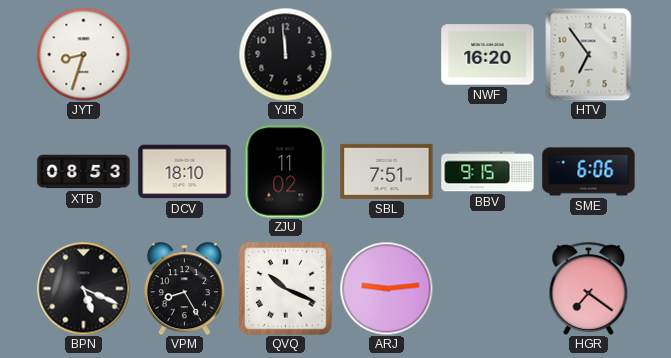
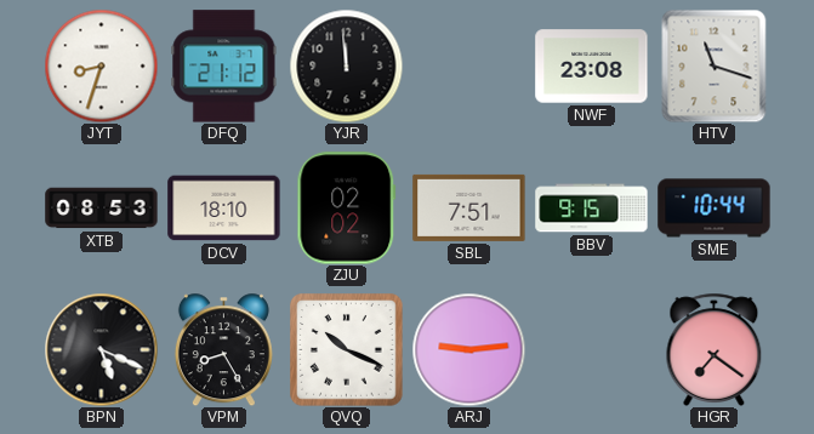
DFQ: none -> 21:12
NWF: 16:20 -> 23:08
HTV: 6:54 -> 11:18
ZJU: 11:02 -> 02:02
SME: 6:06 -> 10:44
